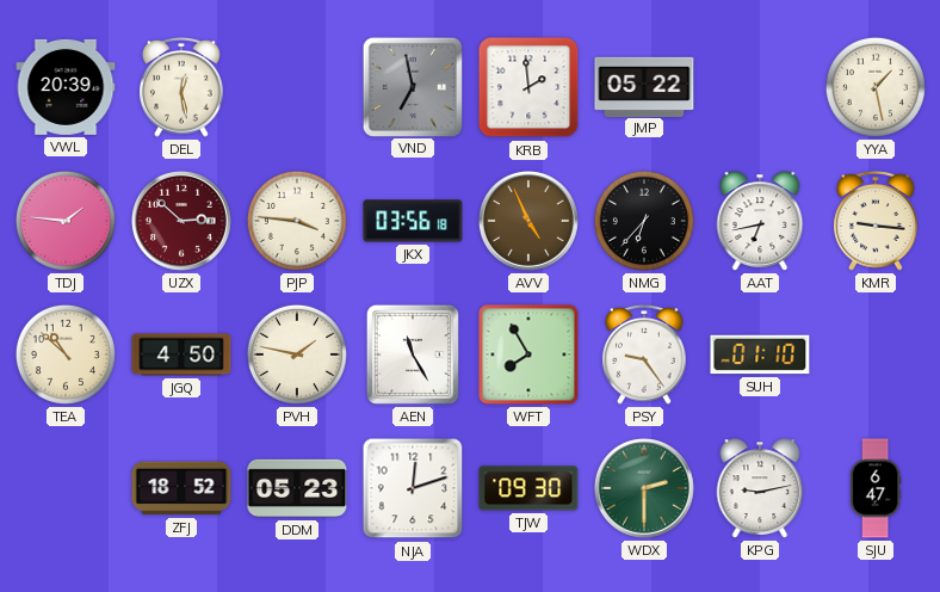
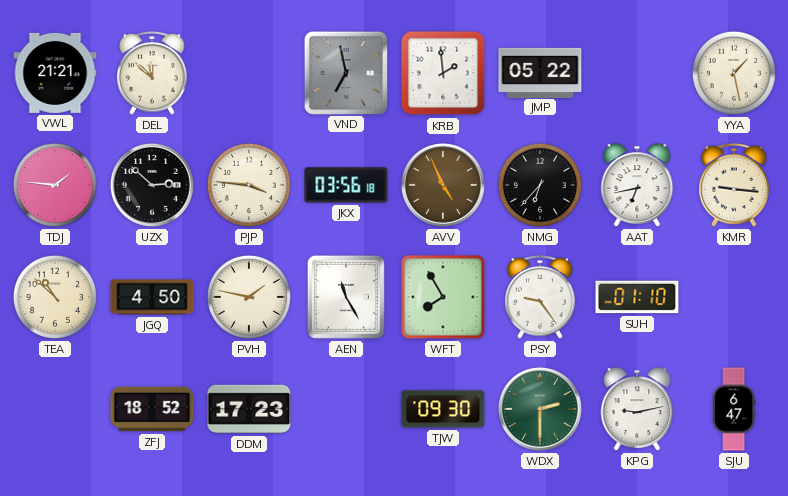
VWL: 20:39 -> 21:21
DEL: 12:28 -> 11:52
UZX dial: burgundy -> black
DDM: 05:23 -> 17:23
NJA: 12:12 -> none
